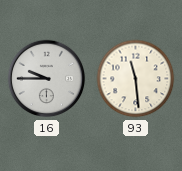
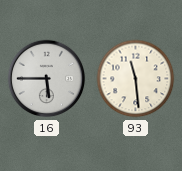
16: 9:45 -> 5:45
